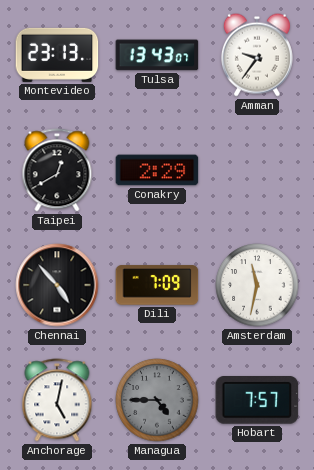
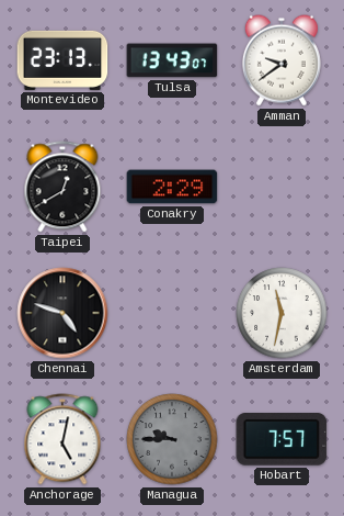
Amman: 9:36 -> 9:39
Chennai: 4:53 -> 4:48
Dili: 7:09 -> none
Managua: 4:45 -> 9:45
